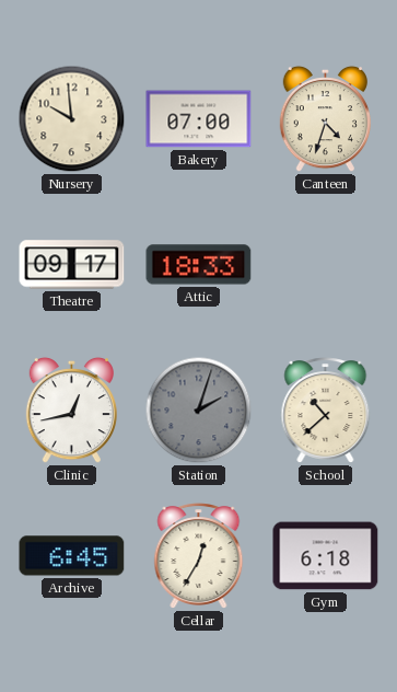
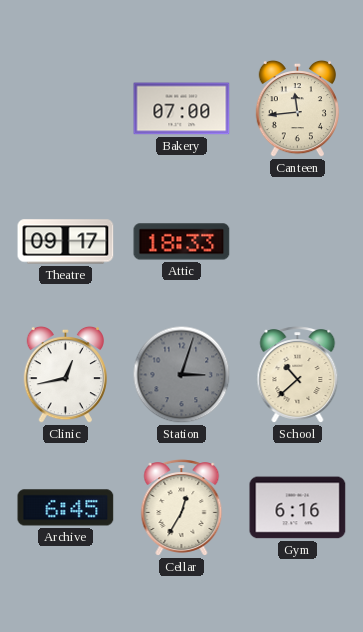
Nursery: 9:59 -> none
Canteen: 4:33 -> 11:44
Station: 2:03 -> 3:03
Gym: 6:18 -> 6:16
